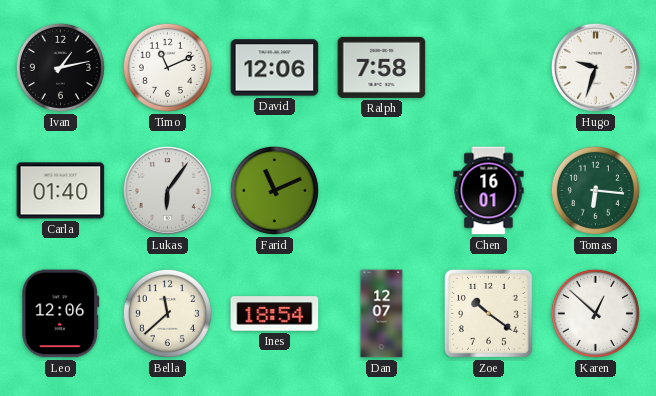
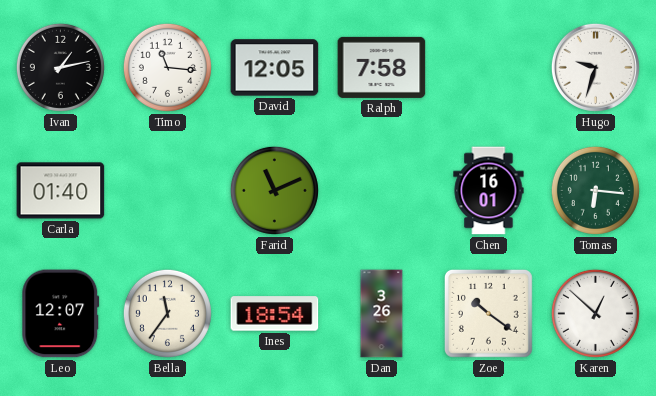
Timo: 11:11 -> 11:16
David: 12:06 -> 12:05
Lukas: 6:06 -> none
Leo: 12:06 -> 12:07
Bella: 11:38 -> 11:36
Dan: 12:07 -> 3:26
